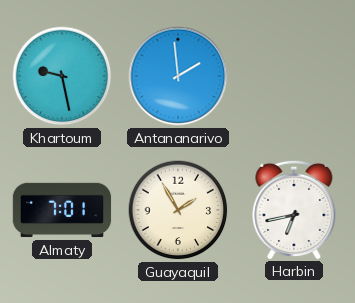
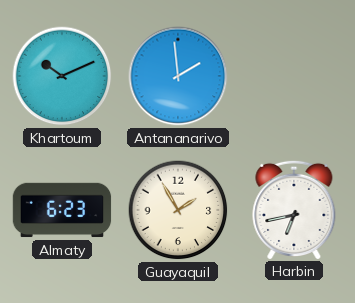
Khartoum: 9:28 -> 10:11
Almaty: 7:01 -> 6:23
